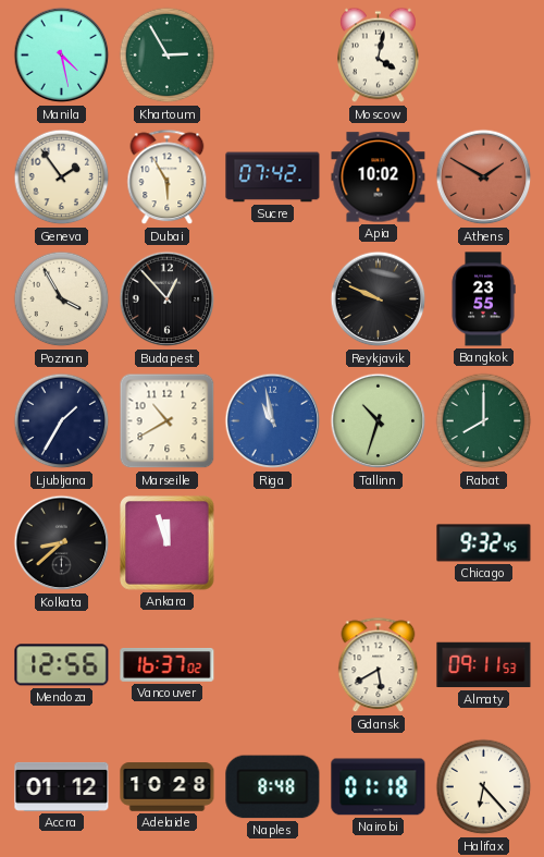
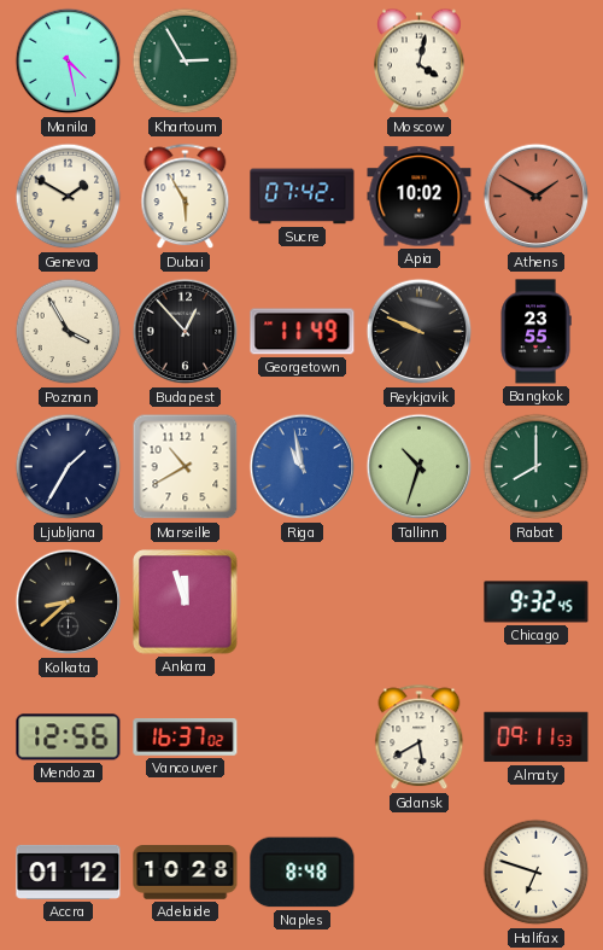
Geneva: 1:54 -> 1:50
Georgetown: none -> 11:49
Nairobi: 01:18 -> none
Halifax: 6:23 -> 6:48
